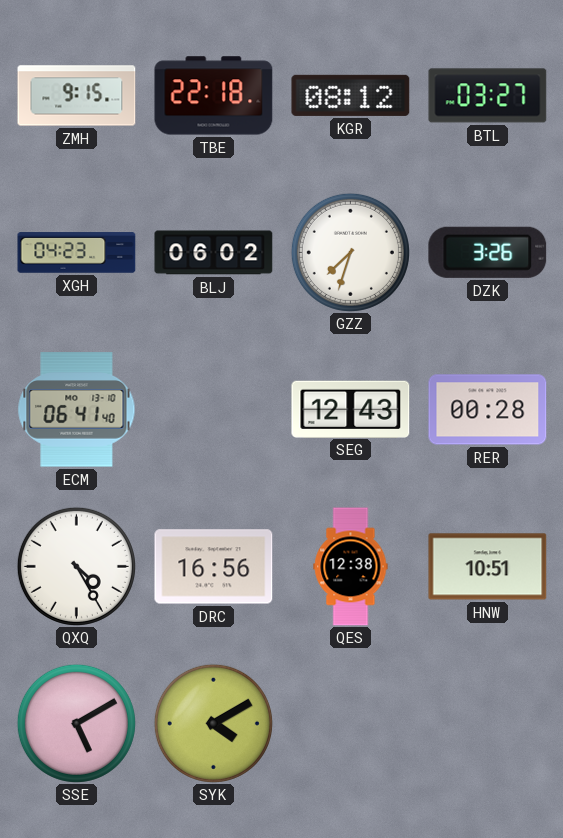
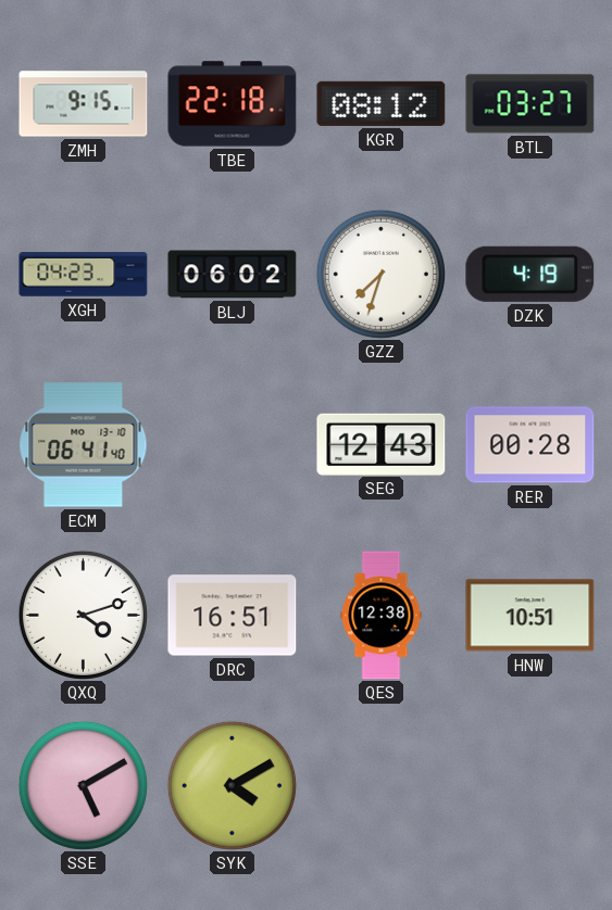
DZK: 3:26 -> 4:19
QXQ: 4:25 -> 4:12
DRC: 16:56 -> 16:51
